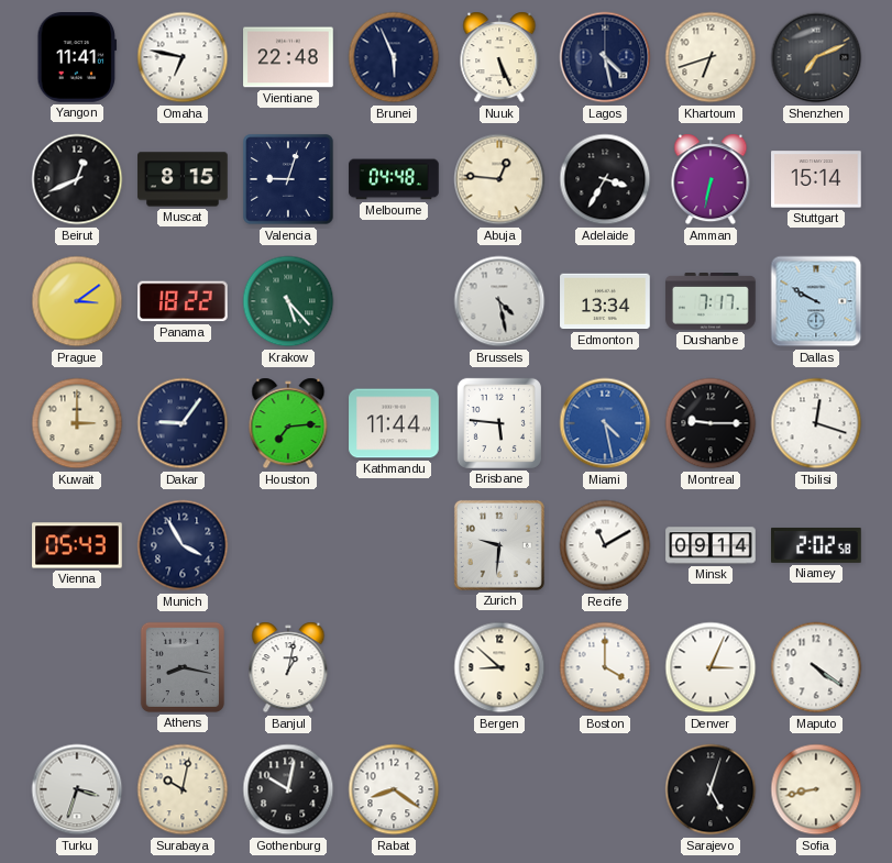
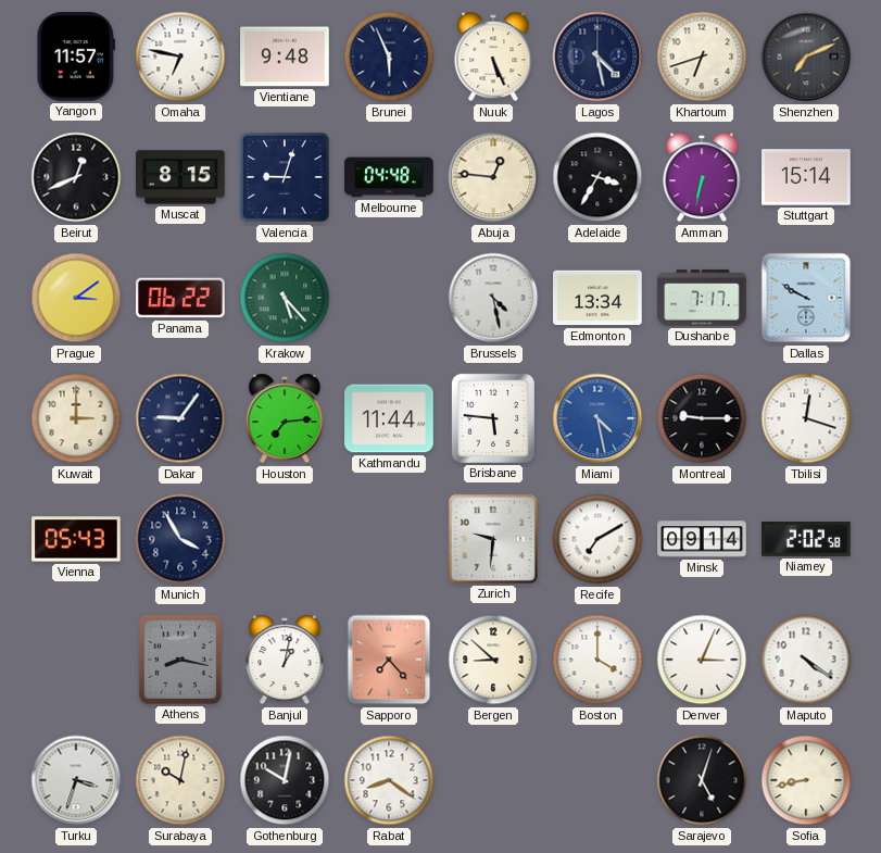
Yangon: 11:41 -> 11:57
Vientiane: 22:48 -> 9:48
Panama: 18:22 -> 06:22
Recife: 11:10 -> 7:10
Sapporo: none -> 7:23
